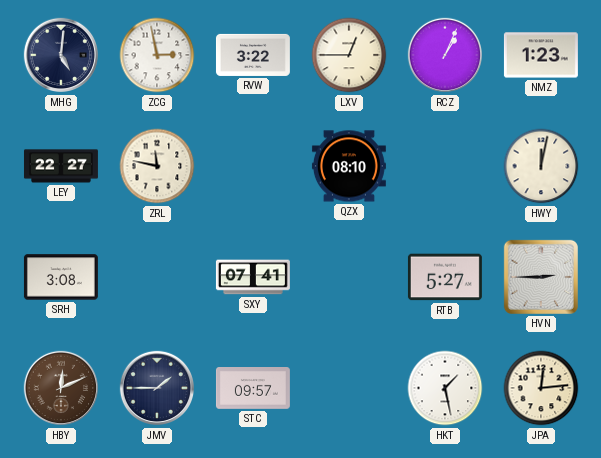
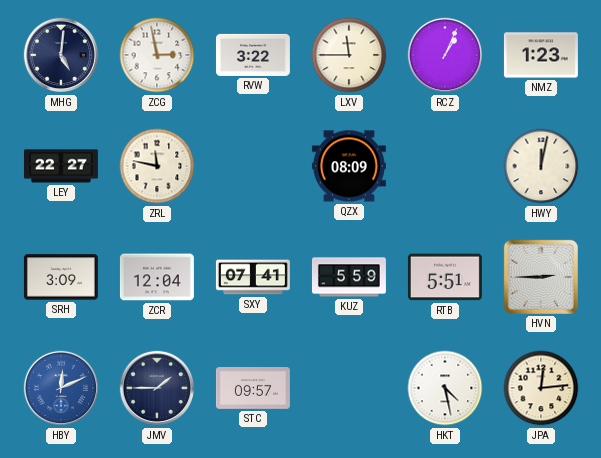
LXV: 12:45 -> 11:45
QZX: 08:10 -> 08:09
SRH: 3:08 -> 3:09
ZCR: none -> 12:04
KUZ: none -> 5:59
RTB: 5:27 -> 5:51
HBY dial: brown -> blue
HKT: 1:28 -> 4:28
